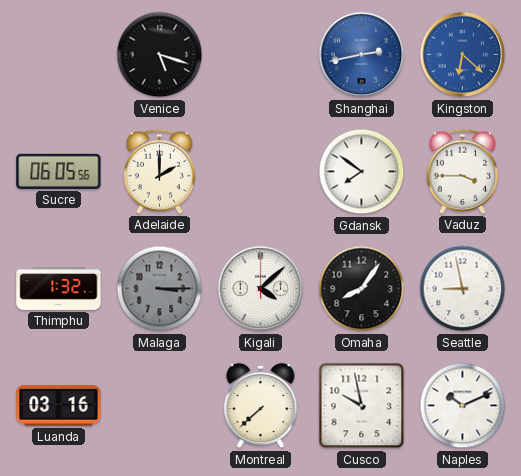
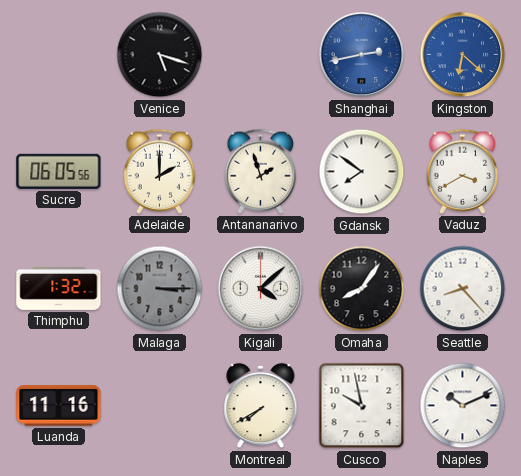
Antananarivo: none -> 1:57
Vaduz: 3:45 -> 3:40
Seattle: 8:58 -> 8:23
Luanda: 03:16 -> 11:16
Montreal: 7:38 -> 7:40
